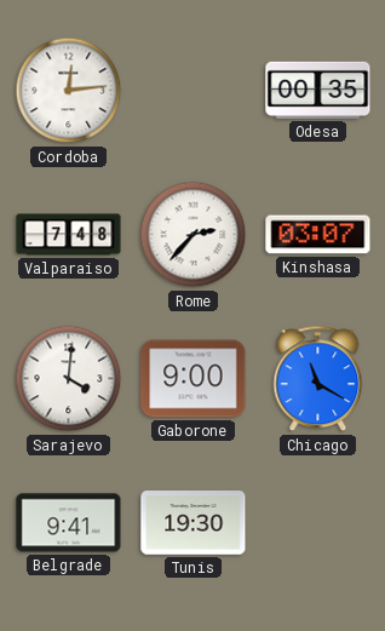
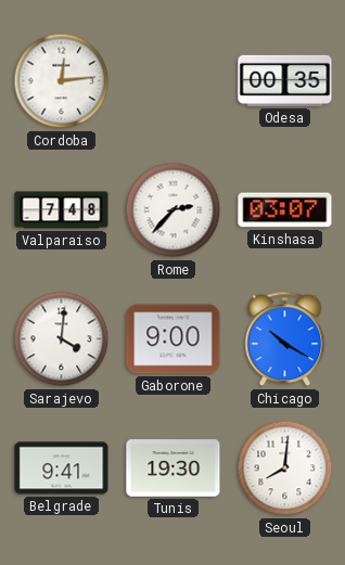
Chicago: 11:20 -> 10:20
Seoul: none -> 8:01
